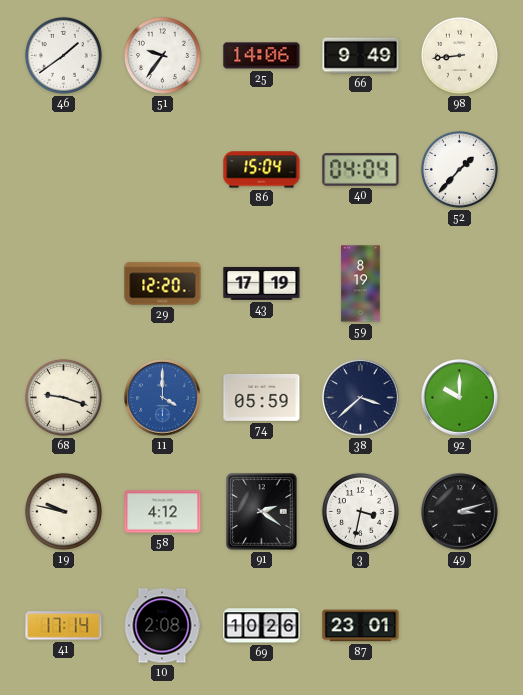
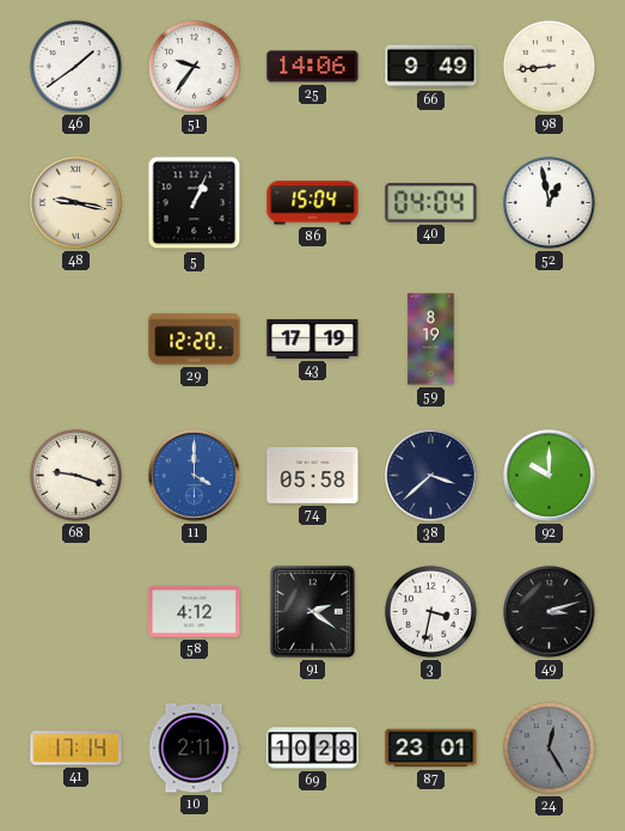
48: none -> 9:17
5: none -> 1:04
52: 1:37 -> 12:58
74: 05:59 -> 05:58
19: 9:47 -> none
10: 2:08 -> 2:11
69: 10:26 -> 10:28
24: none -> 12:25
